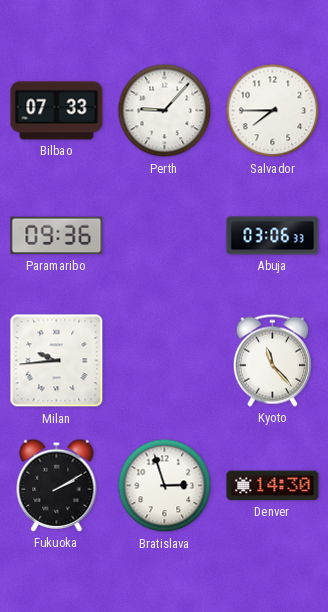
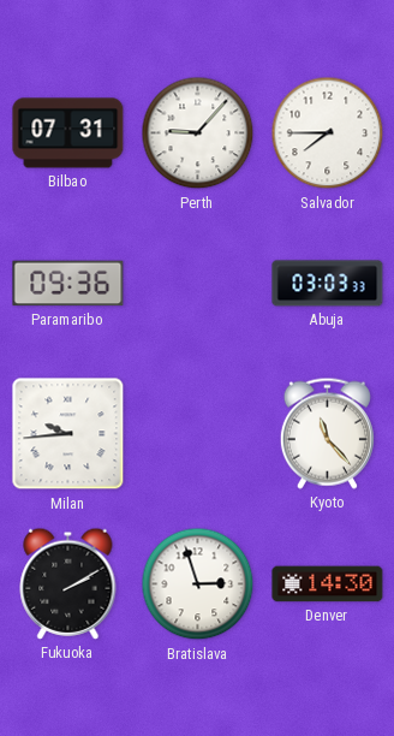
Bilbao: 07:33 -> 07:31
Abuja: 03:06 -> 03:03
